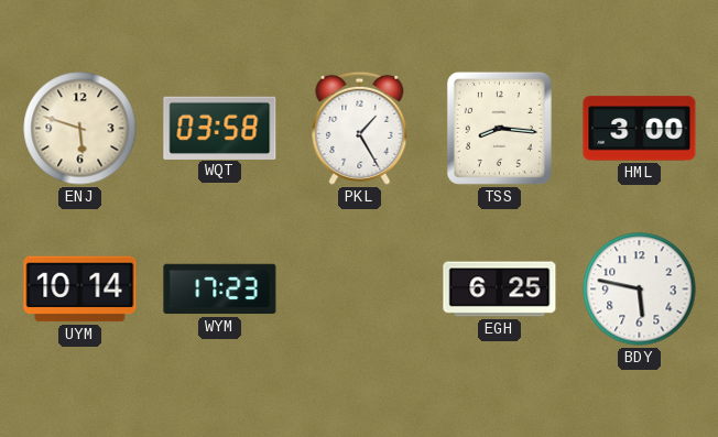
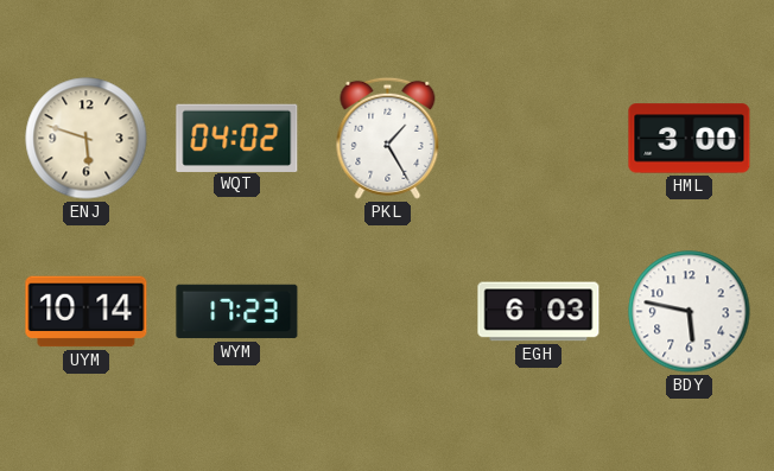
WQT: 03:58 -> 04:02
TSS: 8:16 -> none
EGH: 6:25 -> 6:03
